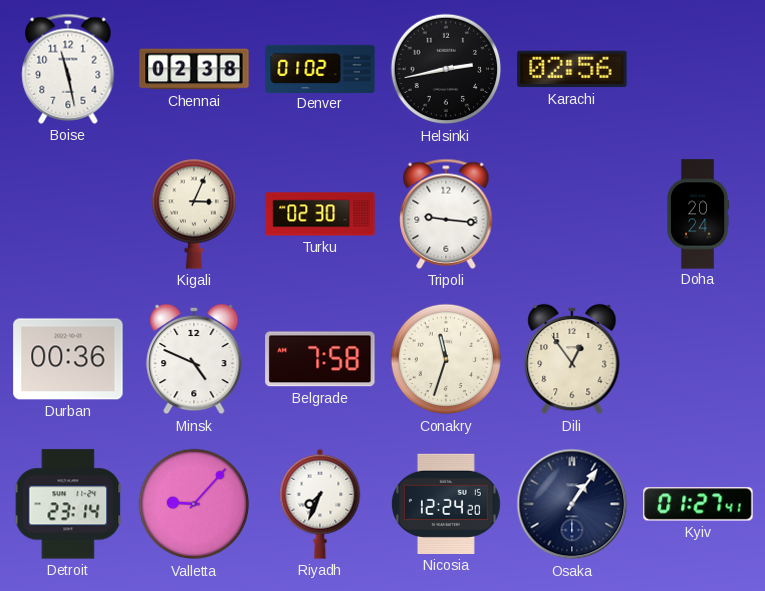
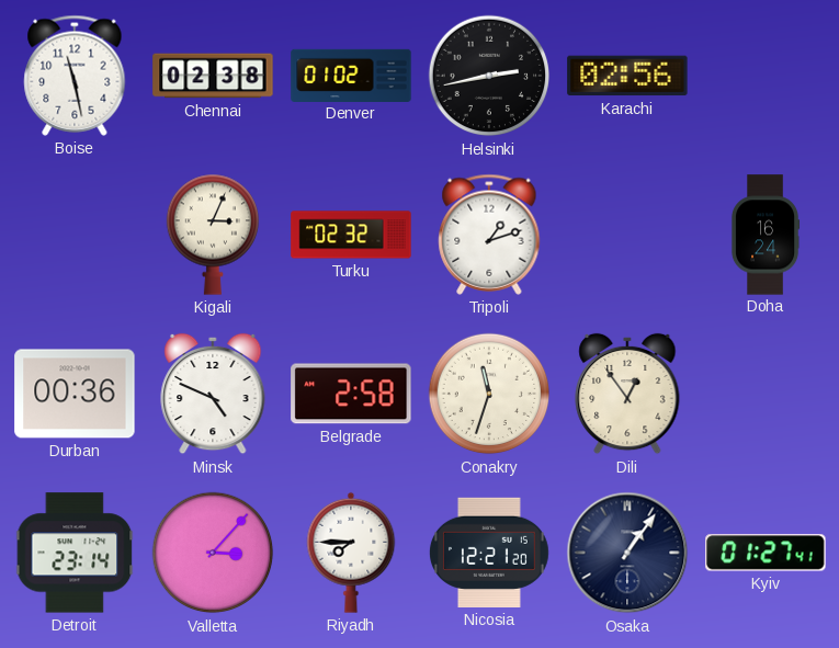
Turku: 02:30 -> 02:32
Tripoli: 9:16 -> 1:12
Doha: 20:24 -> 16:24
Belgrade: 7:58 -> 2:58
Valletta: 9:07 -> 3:07
Riyadh: 7:34 -> 7:45
Nicosia: 12:24 -> 12:21
